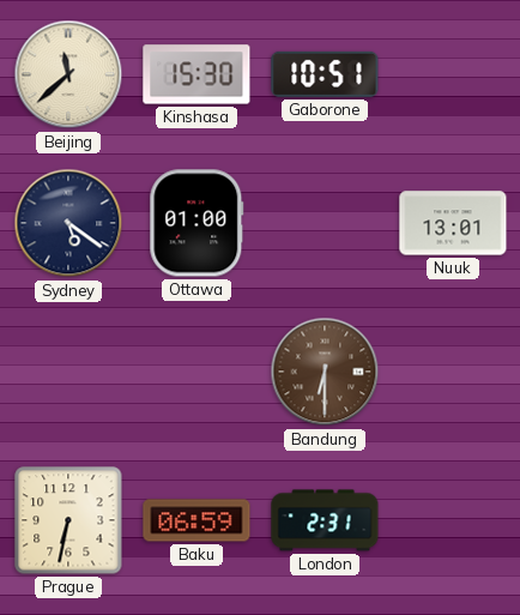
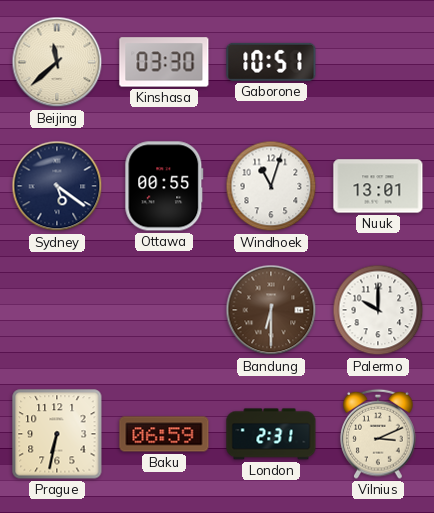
Kinshasa: 15:30 -> 03:30
Ottawa: 01:00 -> 00:55
Windhoek: none -> 11:03
Palermo: none -> 10:00
Vilnius: none -> 3:11
